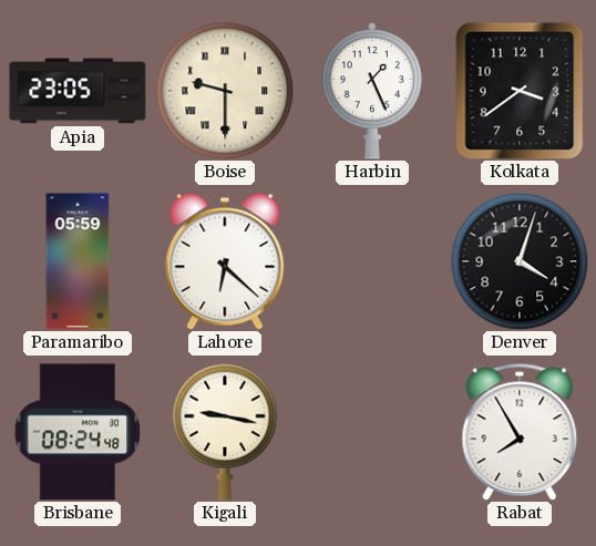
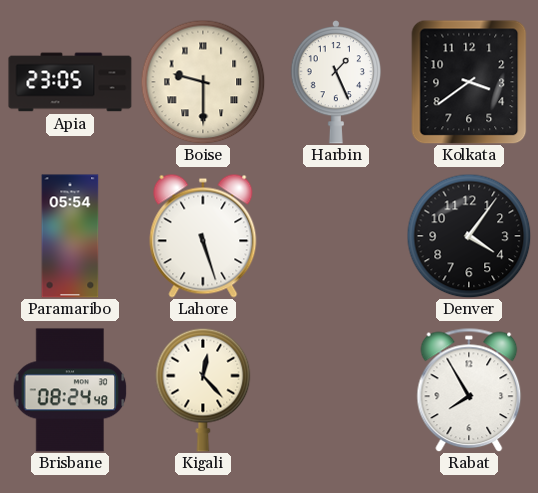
Paramaribo: 05:59 -> 05:54
Lahore: 6:22 -> 5:27
Denver: 4:03 -> 4:06
Kigali: 9:17 -> 12:23
